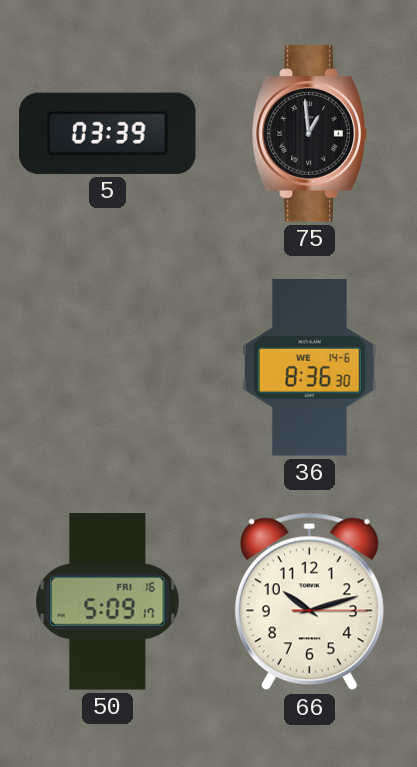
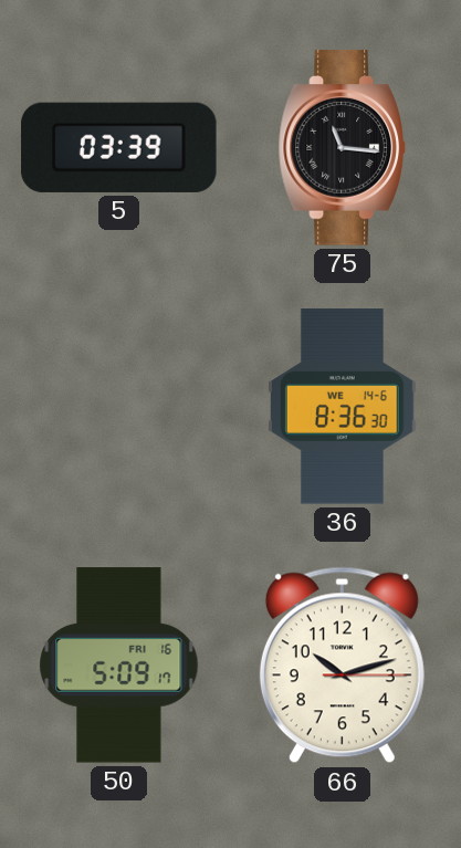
75: 12:59 -> 11:16
